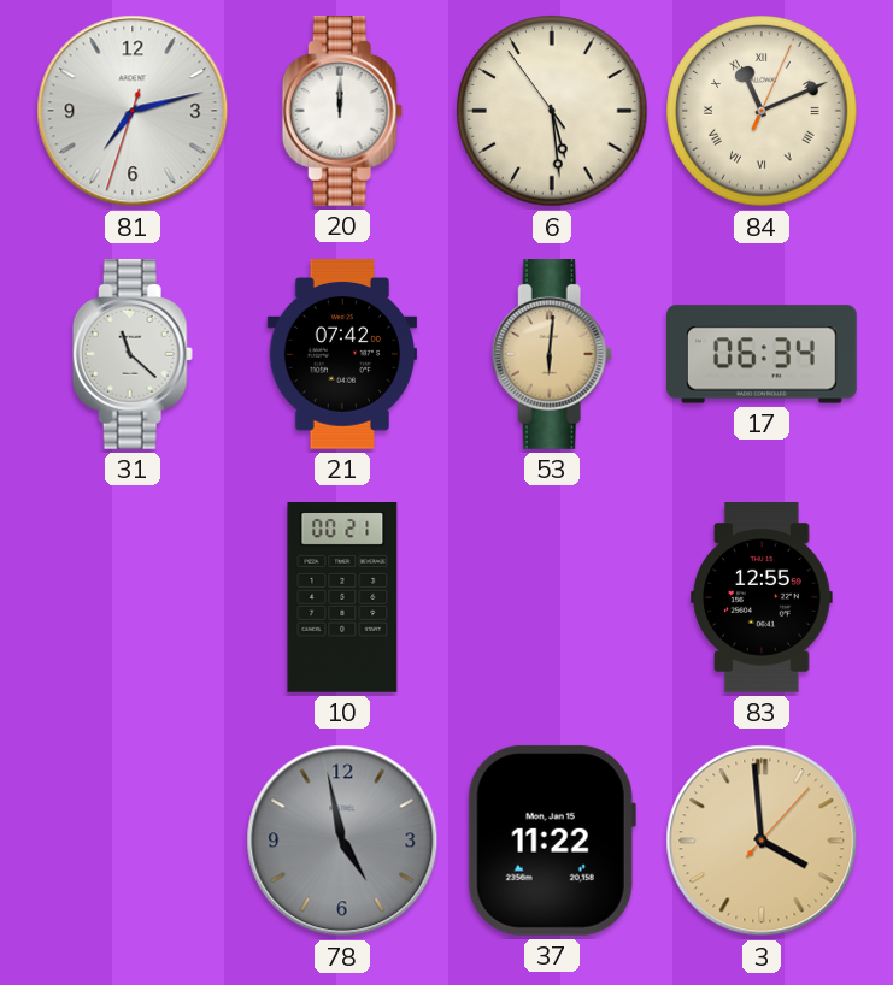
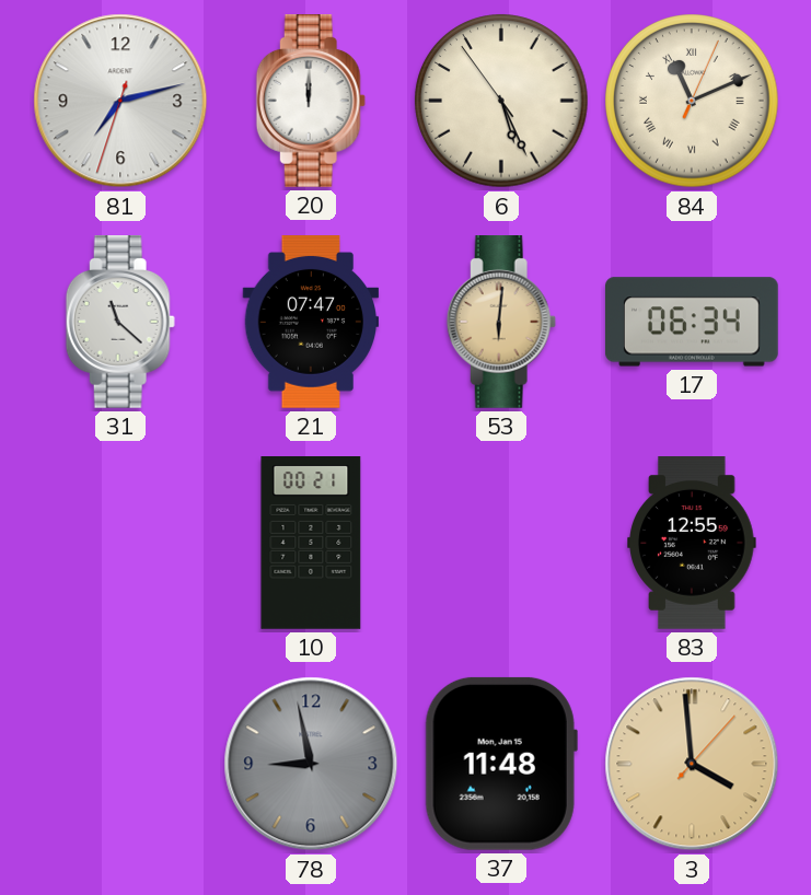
6: 5:28 -> 5:25
21: 07:42 -> 07:47
78: 4:58 -> 8:58
37: 11:22 -> 11:48
